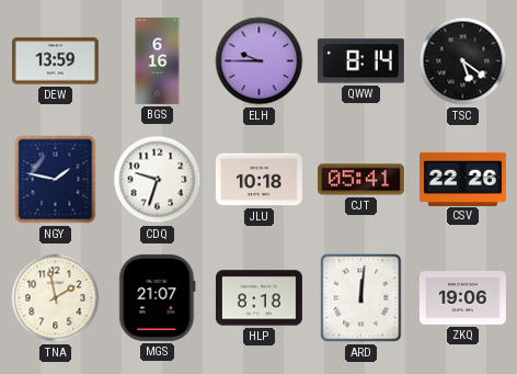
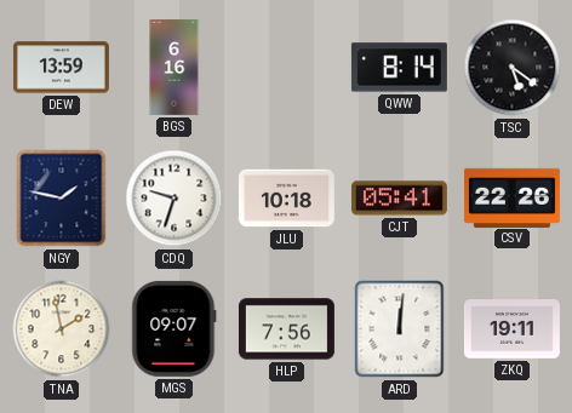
ELH: 9:45 -> none
MGS: 21:07 -> 09:07
HLP: 8:18 -> 7:56
ZKQ: 19:06 -> 19:11
